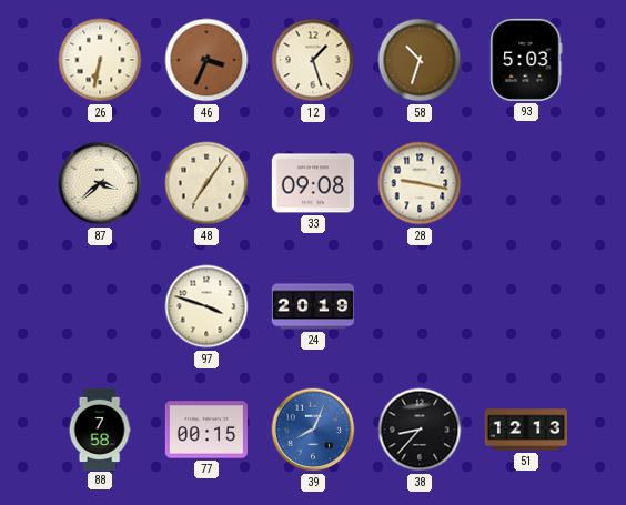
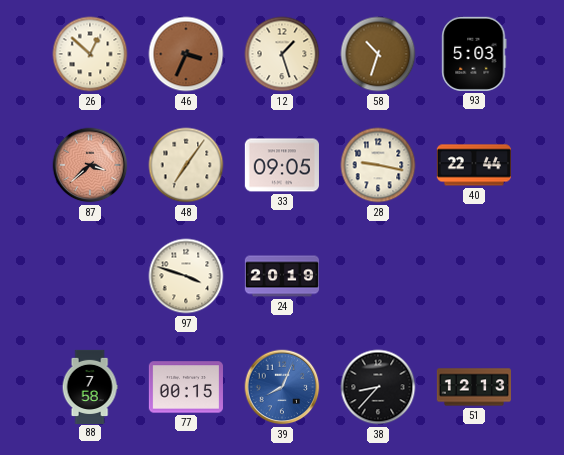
26: 6:32 -> 12:52
87 dial: cream -> salmon
33: 09:08 -> 09:05
40: none -> 22:44
